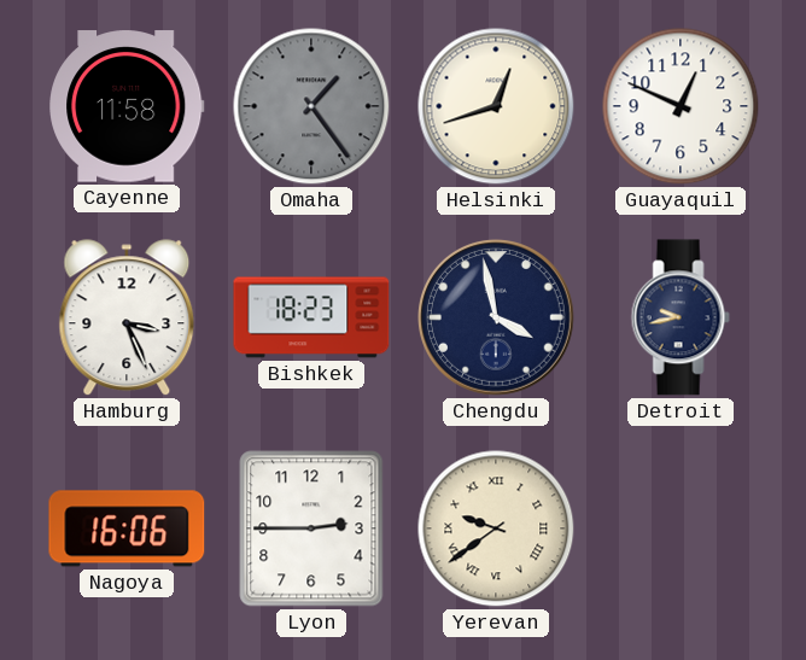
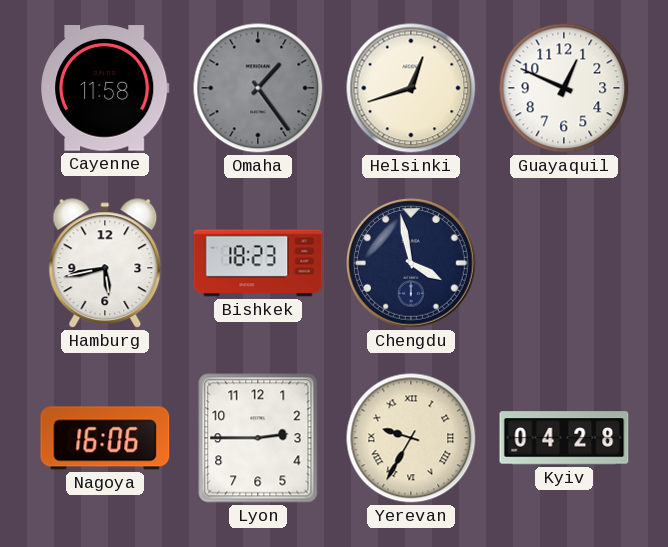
Hamburg: 3:26 -> 5:43
Detroit: 9:43 -> none
Yerevan: 9:39 -> 9:35
Kyiv: none -> 04:28
